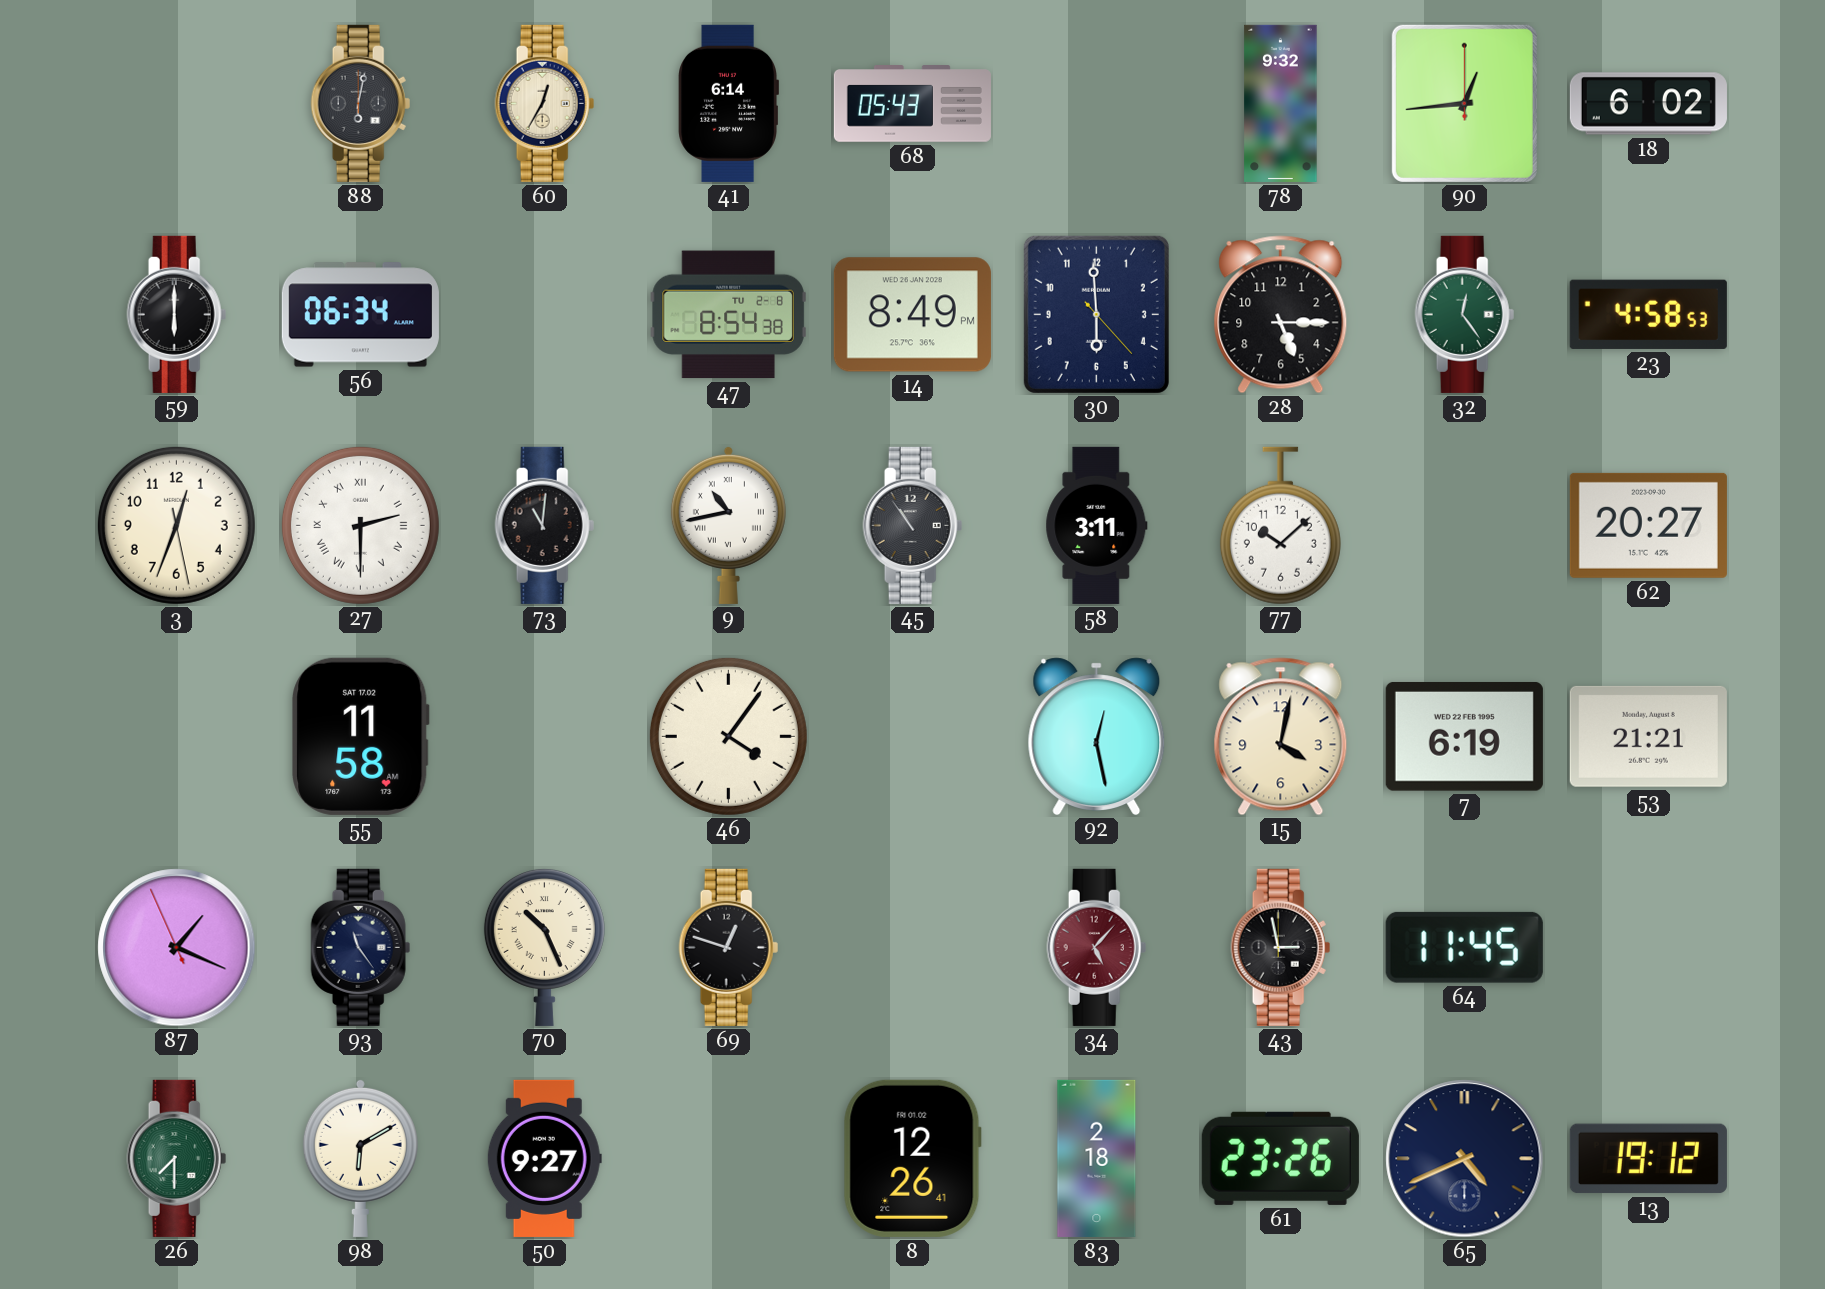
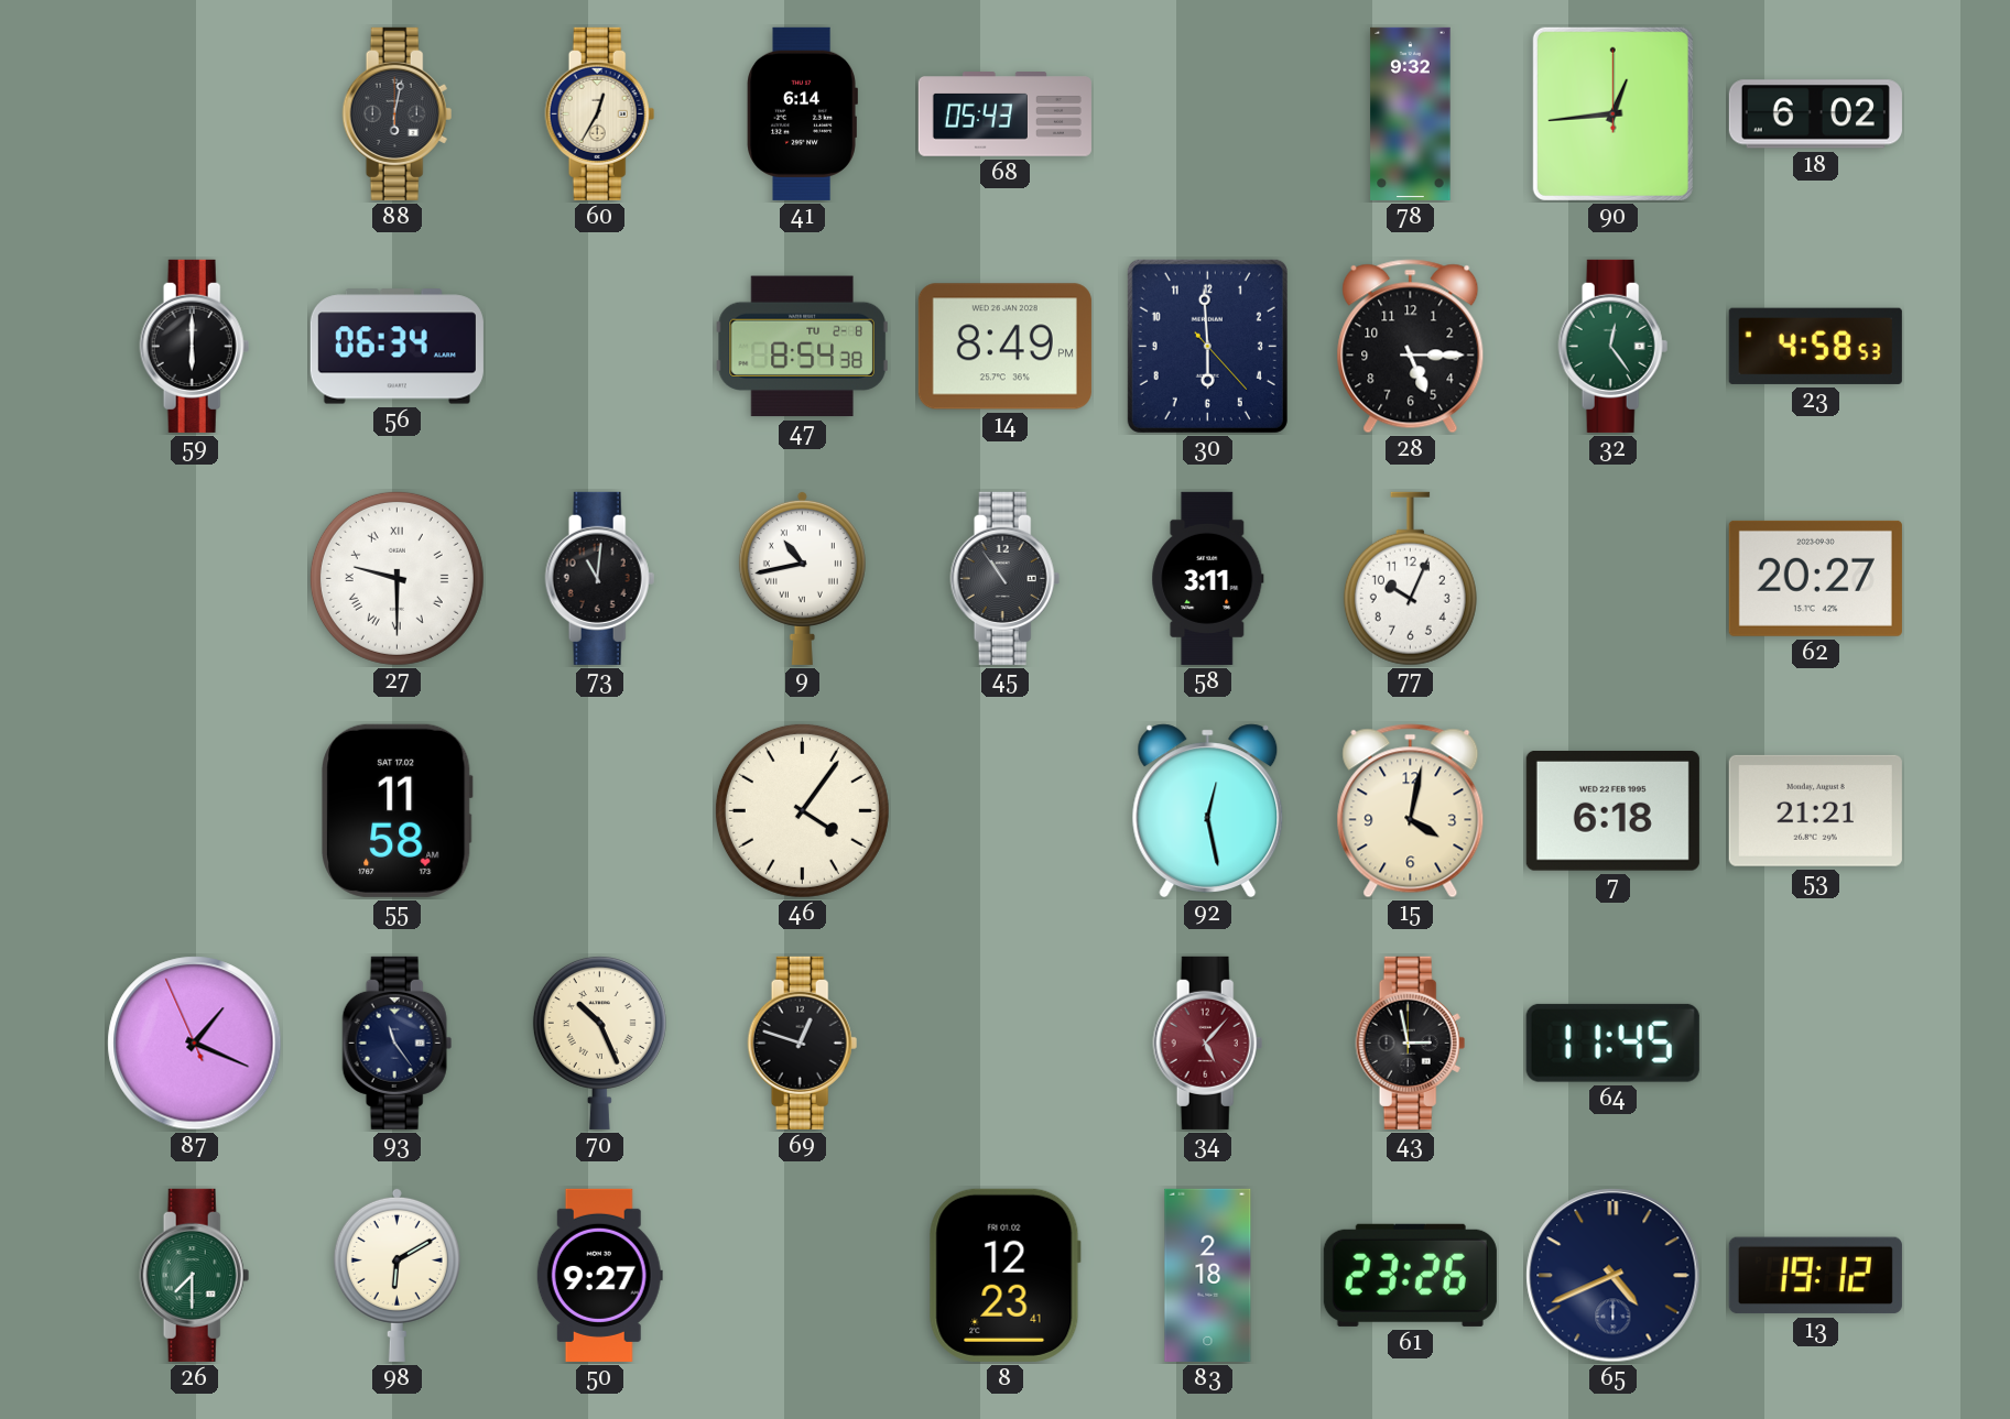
3: 12:33 -> none
27: 2:30 -> 9:30
77: 10:08 -> 10:04
7: 6:19 -> 6:18
8: 12:26 -> 12:23
